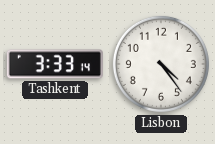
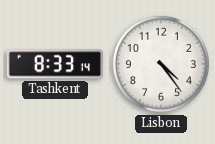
Tashkent: 3:33 -> 8:33
